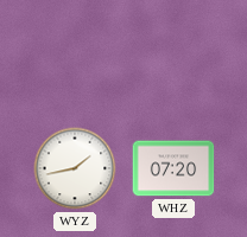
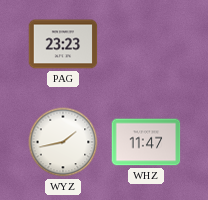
PAG: none -> 23:23
WHZ: 07:20 -> 11:47
